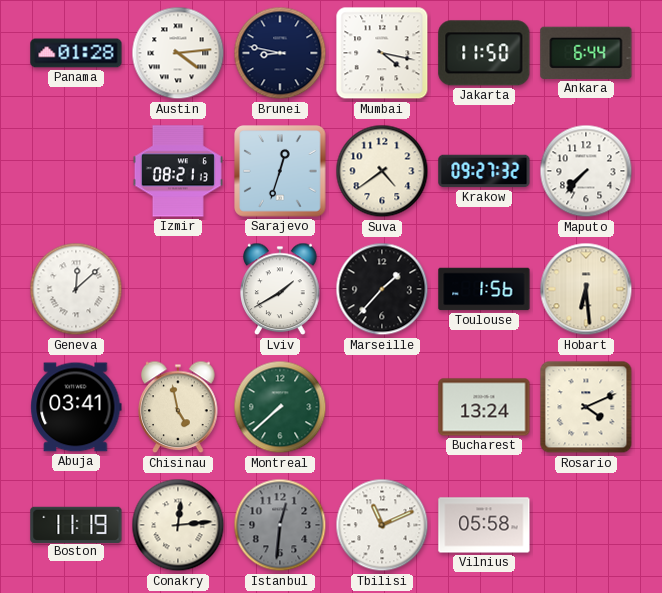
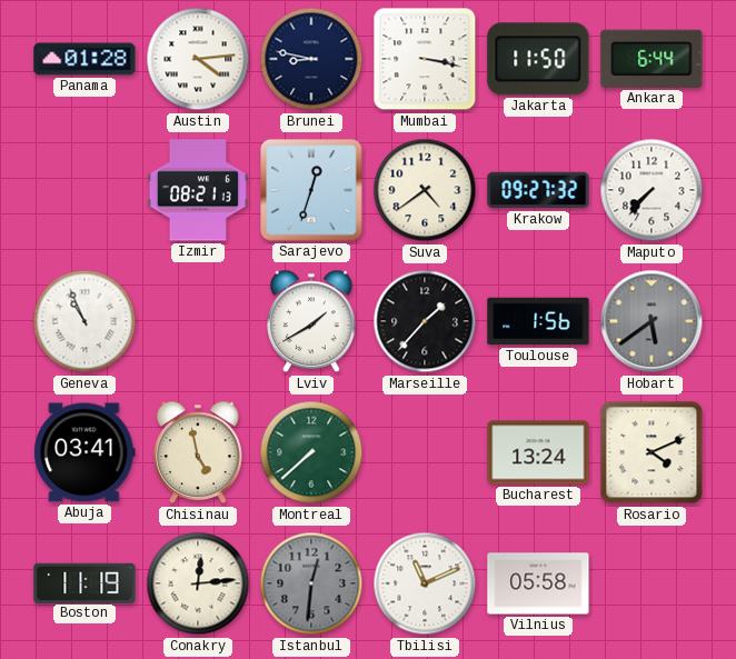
Mumbai: 4:17 -> 3:17
Geneva: 12:08 -> 10:56
Hobart: 6:29 -> 5:39
Hobart dial: cream -> grey
